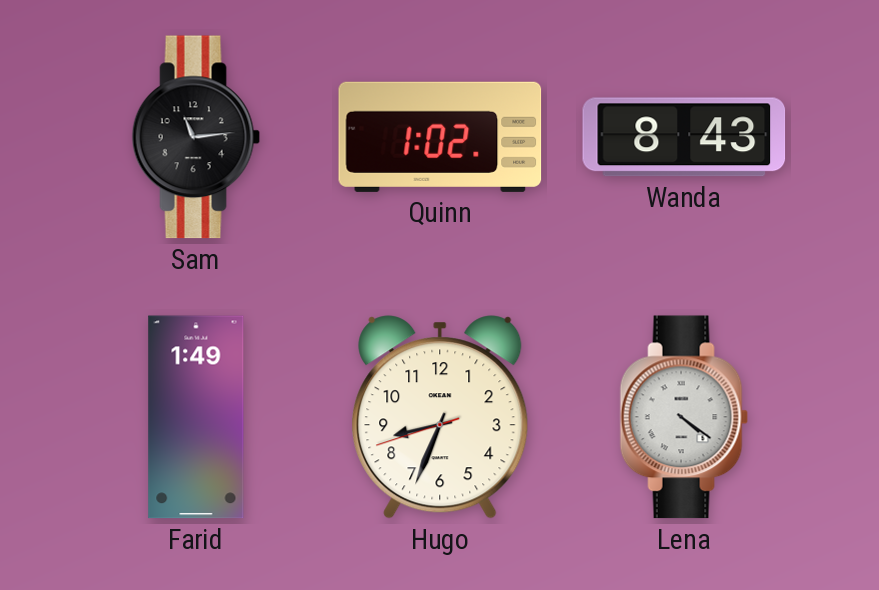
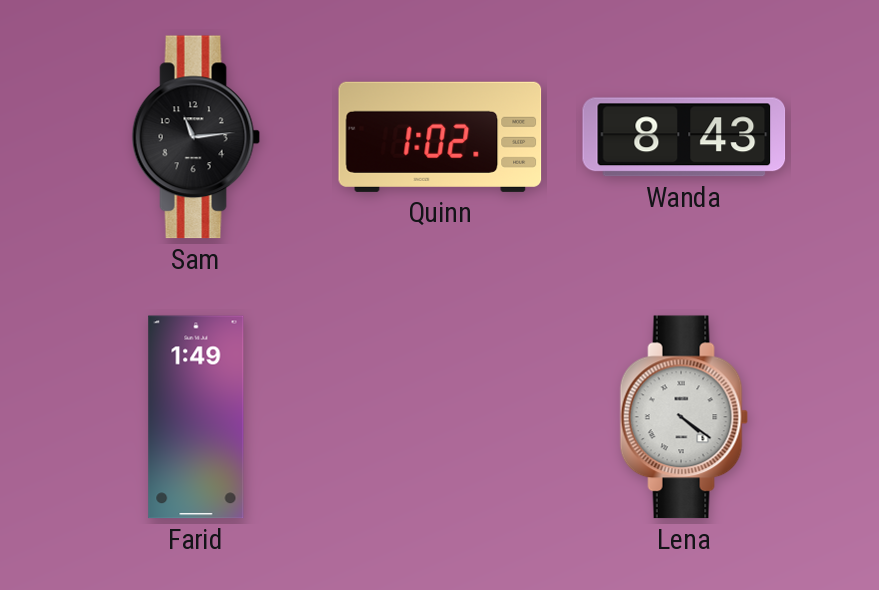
Hugo: 8:33 -> none
